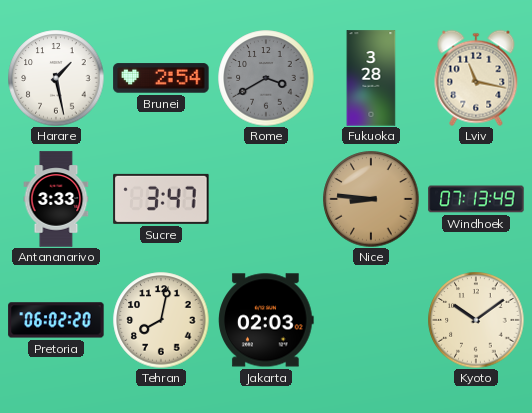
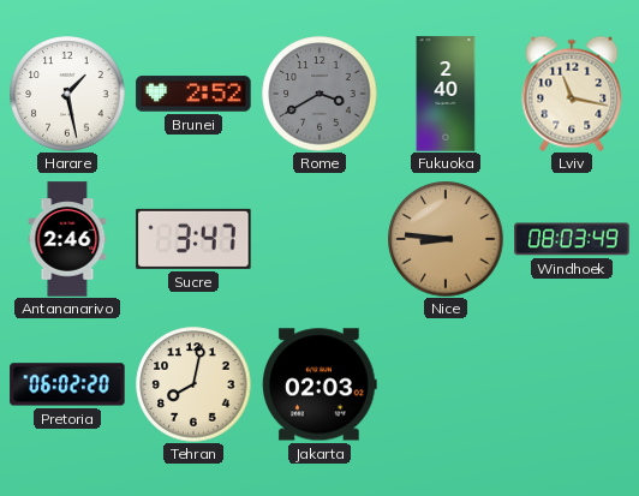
Brunei: 2:54 -> 2:52
Fukuoka: 3:28 -> 2:40
Antananarivo: 3:33 -> 2:46
Windhoek: 07:13 -> 08:03
Kyoto: 10:09 -> none
